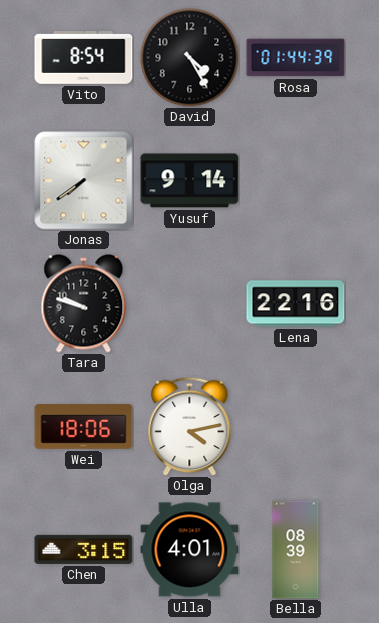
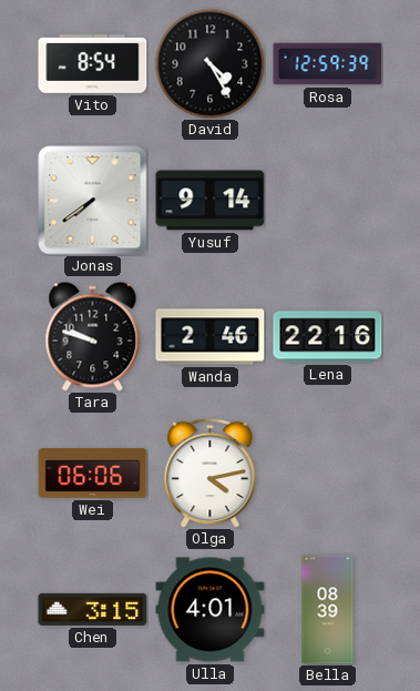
Rosa: 01:44 -> 12:59
Wanda: none -> 2:46
Wei: 18:06 -> 06:06
